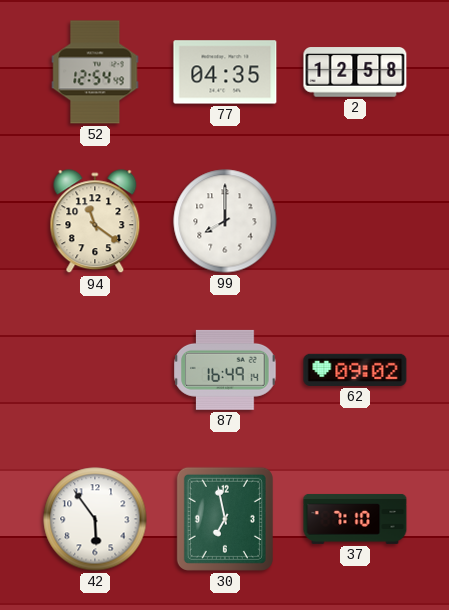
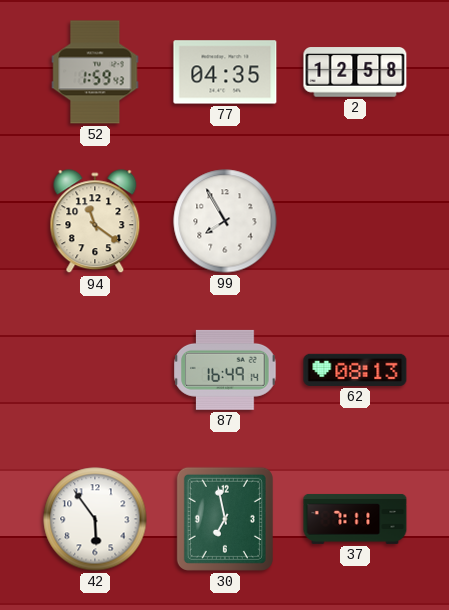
52: 12:54 -> 1:59
99: 8:00 -> 7:55
62: 09:02 -> 08:13
37: 7:10 -> 7:11
